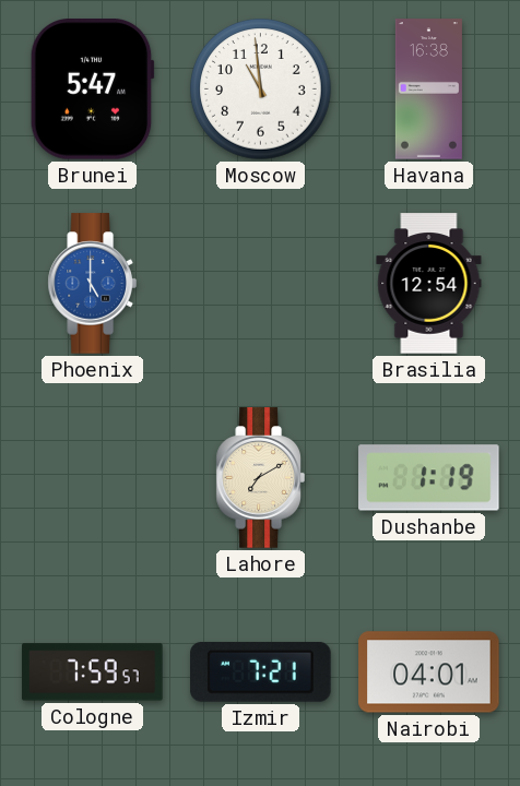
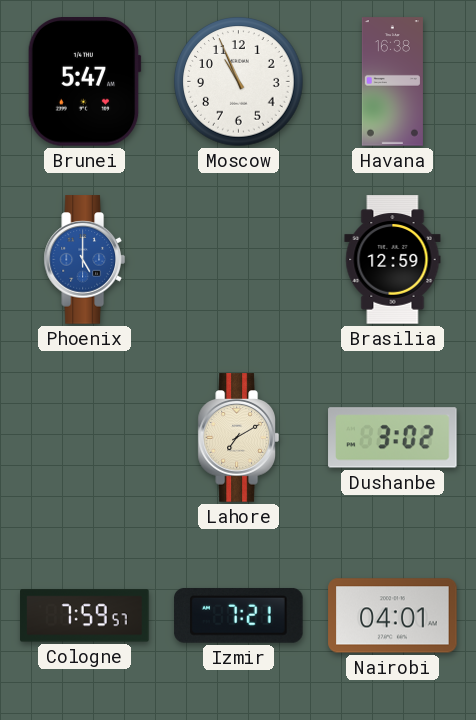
Moscow: 10:59 -> 10:56
Brasilia: 12:54 -> 12:59
Dushanbe: 1:19 -> 3:02
